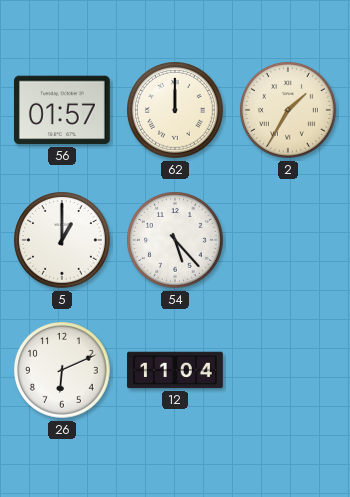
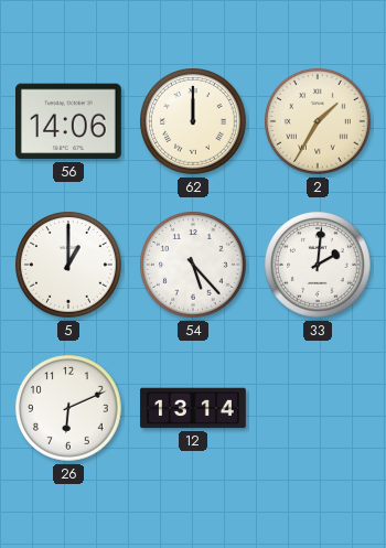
56: 01:57 -> 14:06
33: none -> 2:01
12: 11:04 -> 13:14
